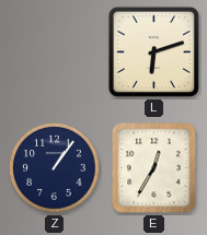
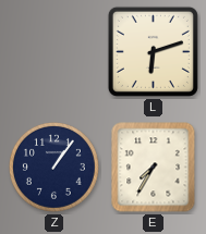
E: 12:35 -> 7:35
